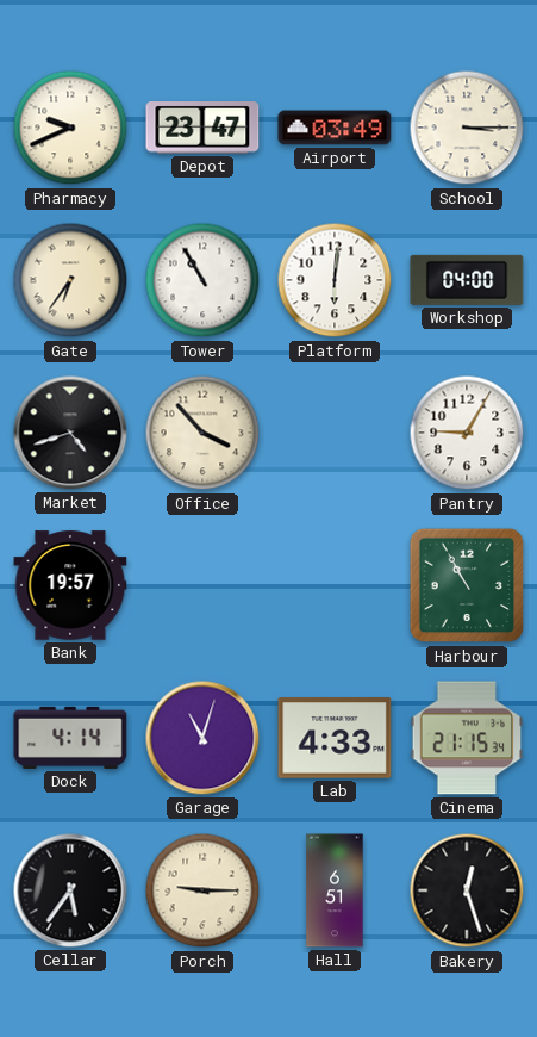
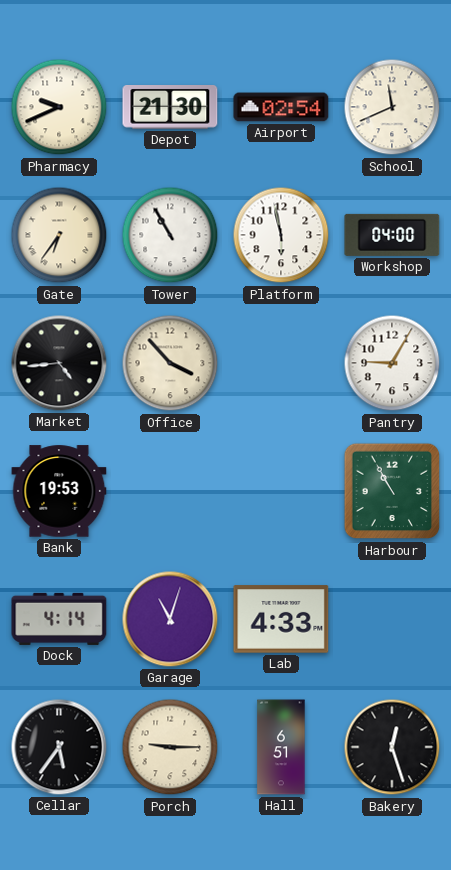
Depot: 23:47 -> 21:30
Airport: 03:49 -> 02:54
School: 3:15 -> 11:41
Platform: 6:01 -> 5:58
Market: 4:42 -> 4:44
Bank: 19:57 -> 19:53
Cinema: 21:15 -> none
